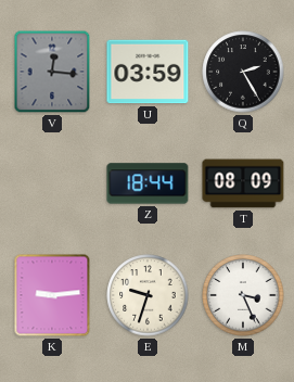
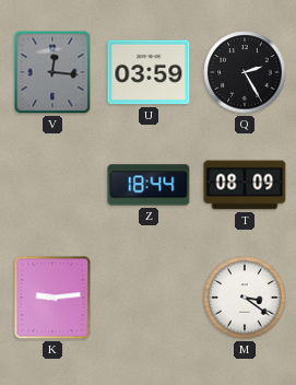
E: 9:33 -> none
M: 3:26 -> 3:21
